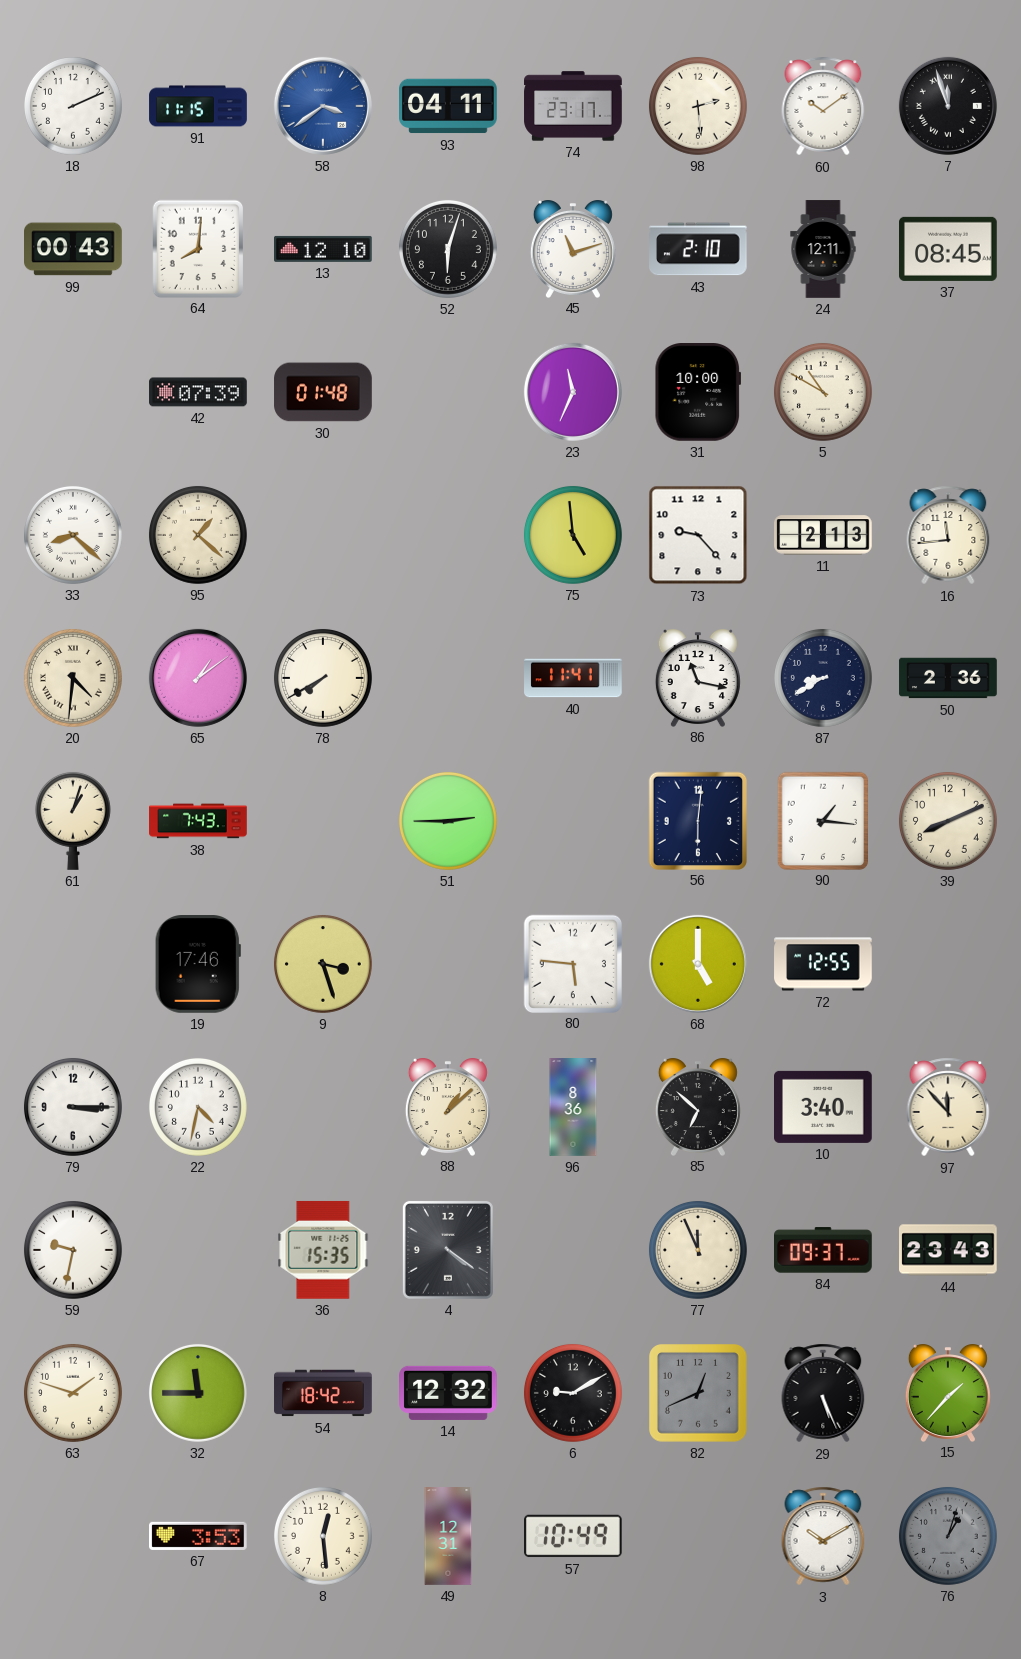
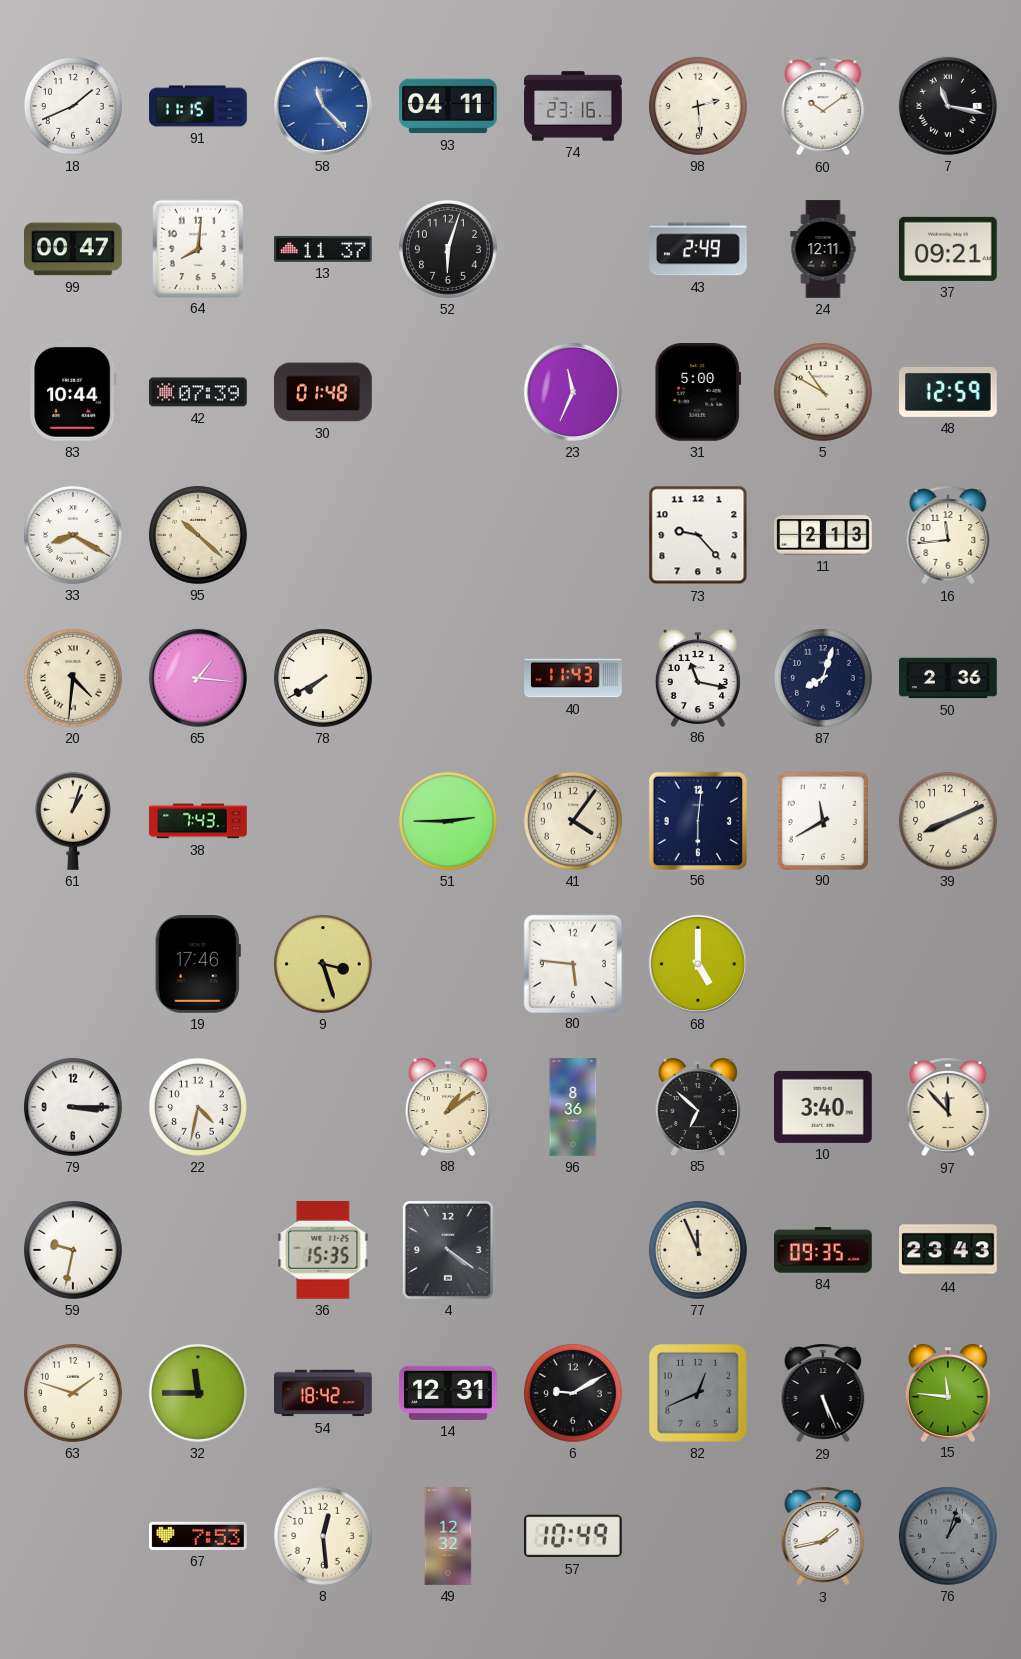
18: 2:11 -> 1:41
58: 3:39 -> 11:23
74: 23:17 -> 23:16
7: 11:57 -> 11:17
99: 00:43 -> 00:47
13: 12:10 -> 11:37
45: 11:12 -> none
43: 2:10 -> 2:49
37: 08:45 -> 09:21
83: none -> 10:44
31: 10:00 -> 5:00
48: none -> 12:59
33: 8:22 -> 8:20
95: 1:22 -> 10:22
75: 4:59 -> none
65: 1:09 -> 1:16
40: 11:41 -> 11:43
87: 8:40 -> 8:03
41: none -> 4:06
90: 1:16 -> 11:40
72: 12:55 -> none
88: 1:08 -> 1:09
84: 09:37 -> 09:35
14: 12:32 -> 12:31
15: 1:37 -> 11:46
67: 3:53 -> 7:53
49: 12:31 -> 12:32
3: 10:10 -> 1:43
